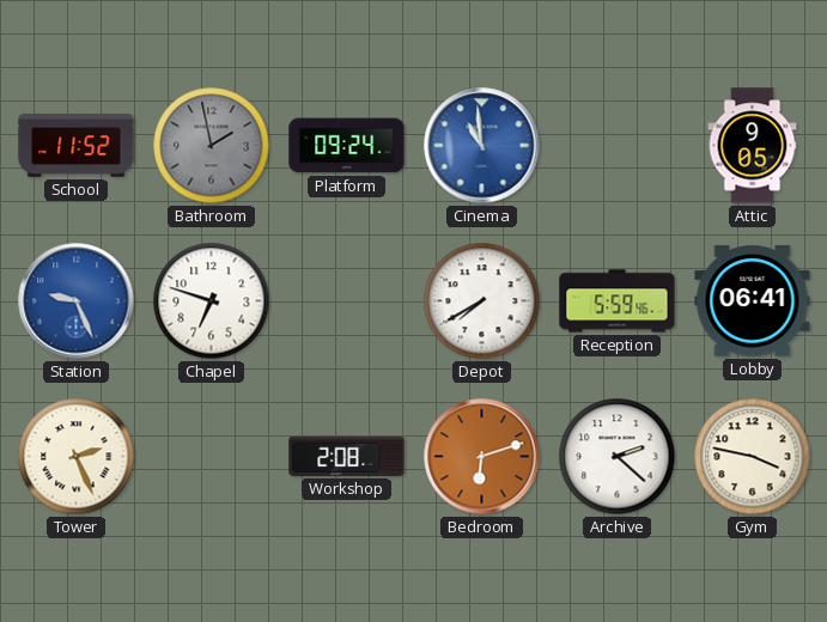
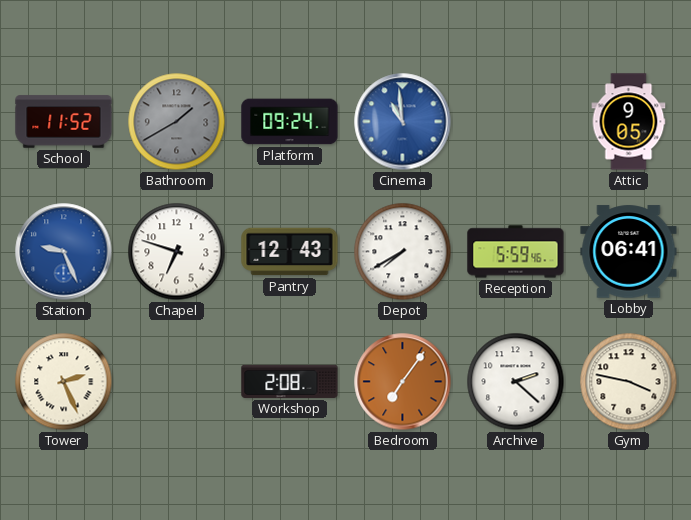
Bathroom: 1:58 -> 1:40
Pantry: none -> 12:43
Bedroom: 6:12 -> 7:06
